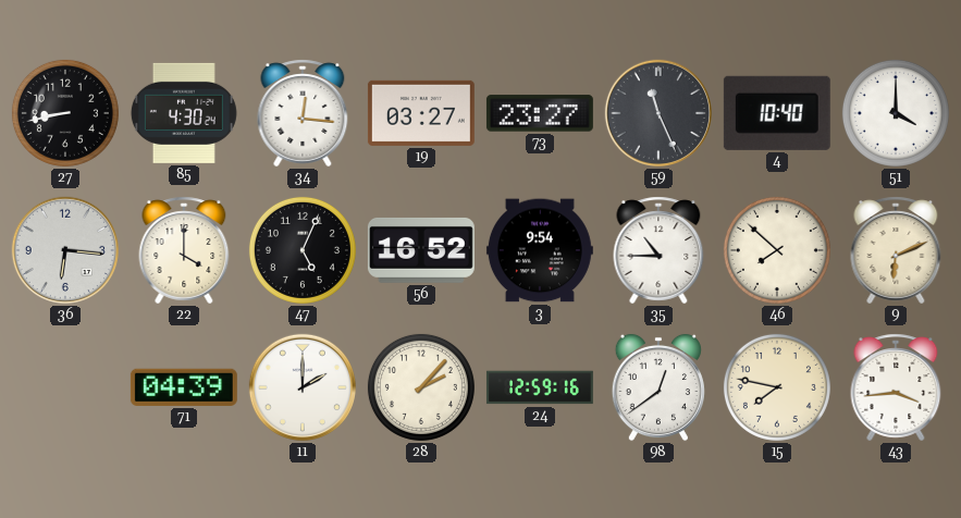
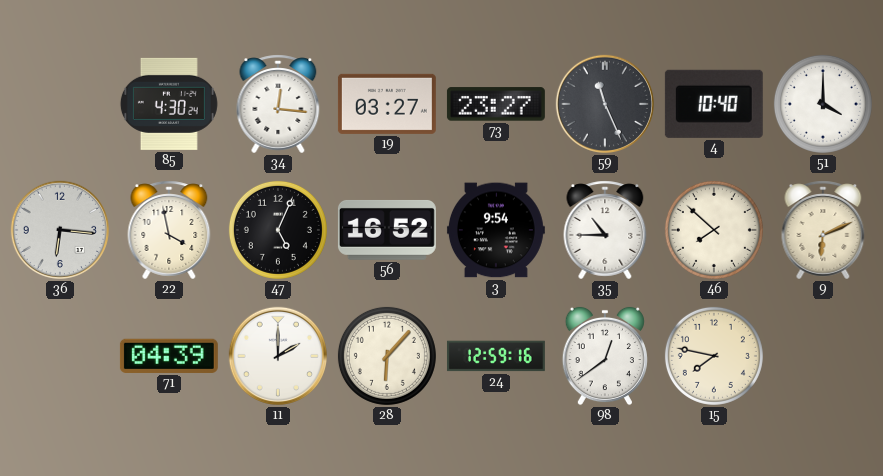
27: 8:43 -> none
22: 4:00 -> 3:58
28: 2:07 -> 6:07
43: 3:44 -> none
